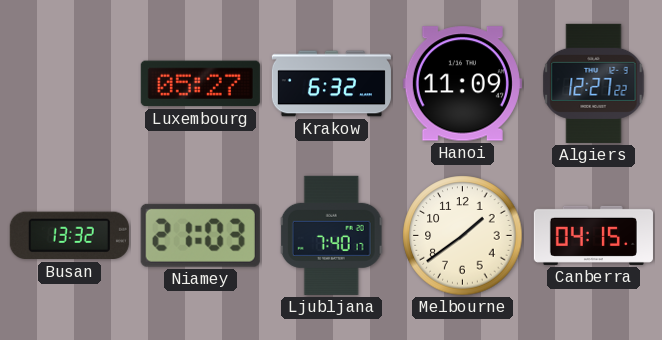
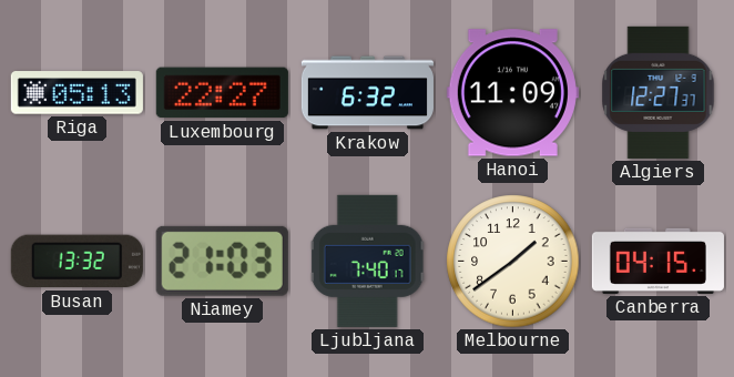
Riga: none -> 05:13
Luxembourg: 05:27 -> 22:27
Algiers: 12:27:22 -> 12:27:37
